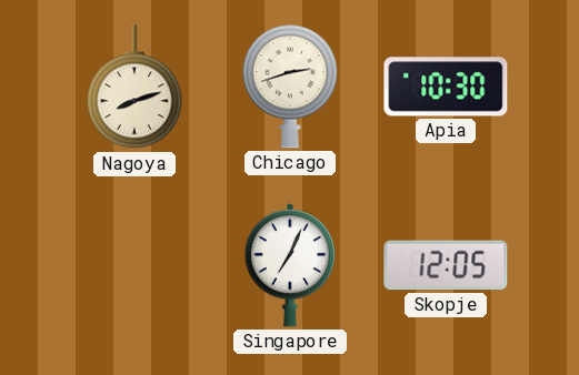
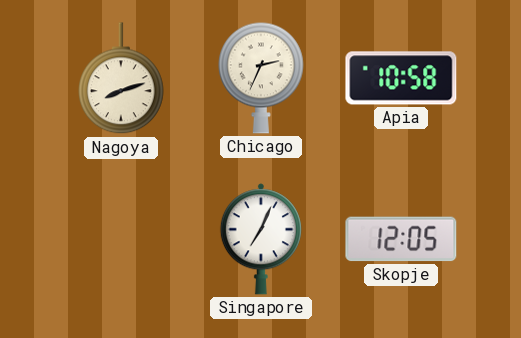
Chicago: 2:42 -> 2:34
Apia: 10:30 -> 10:58
